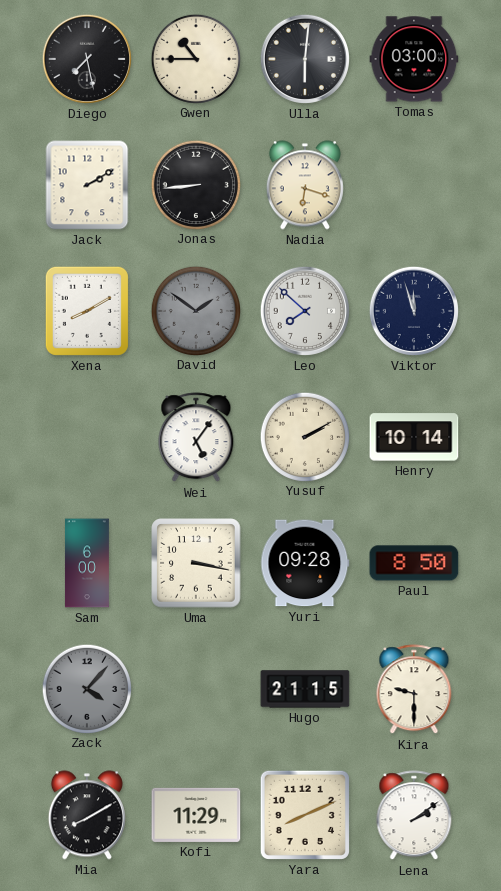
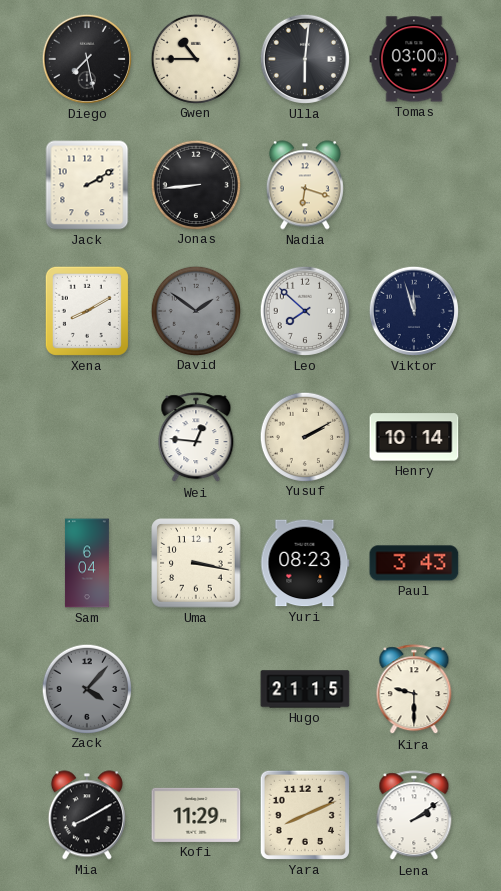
Wei: 5:06 -> 12:46
Sam: 6:00 -> 6:04
Yuri: 09:28 -> 08:23
Paul: 8:50 -> 3:43
